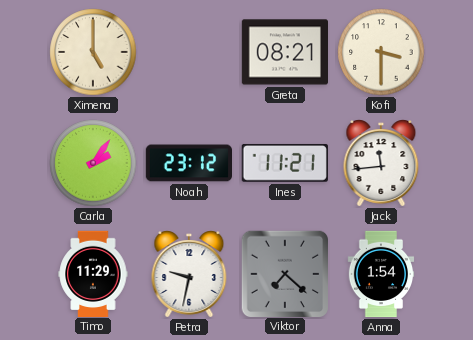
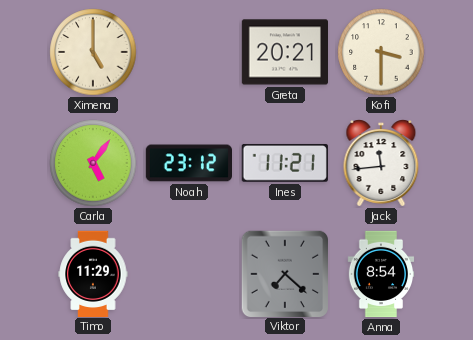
Greta: 08:21 -> 20:21
Carla: 2:06 -> 5:06
Petra: 9:32 -> none
Anna: 1:54 -> 8:54
